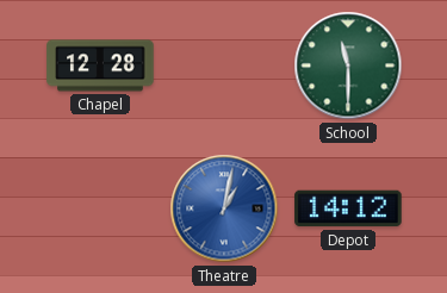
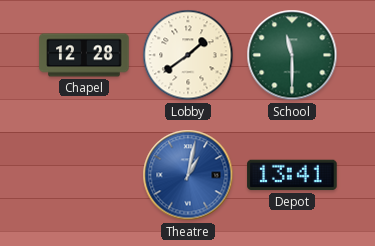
Lobby: none -> 1:39
Depot: 14:12 -> 13:41
